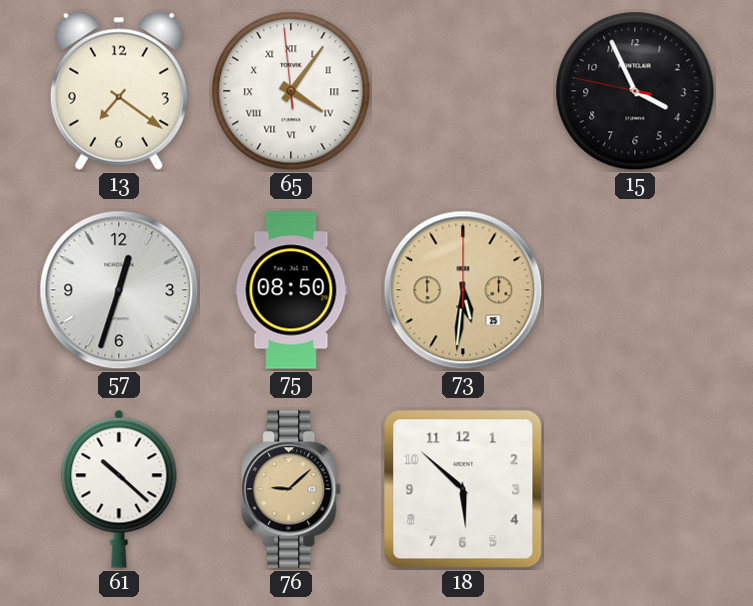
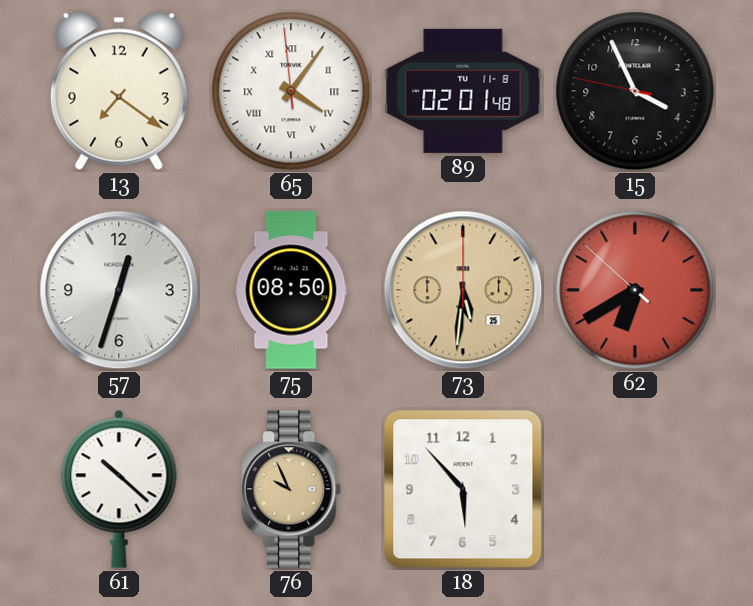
89: none -> 02:01
62: none -> 6:39
76: 9:08 -> 9:56
18: 5:52 -> 5:53
